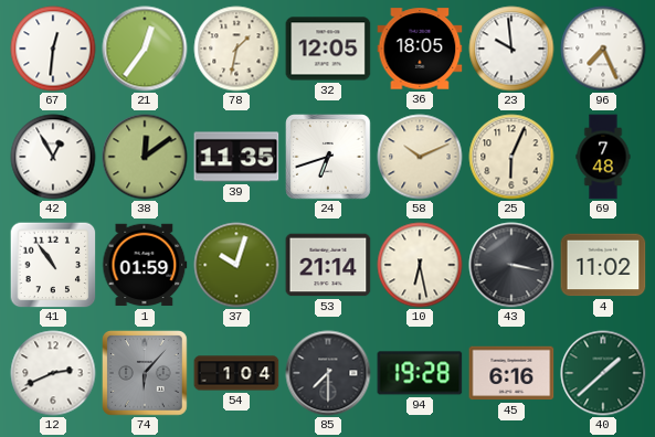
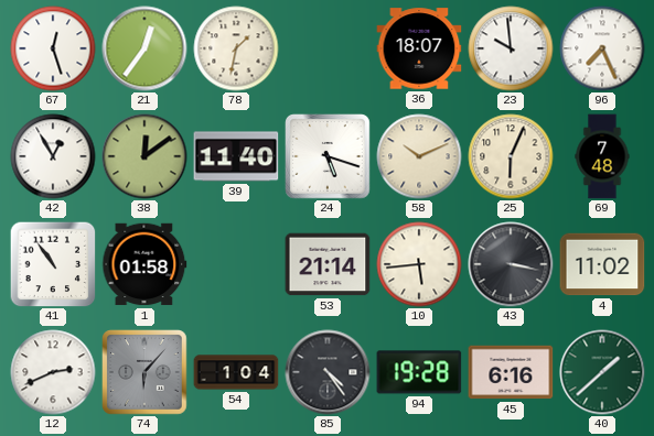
67: 12:31 -> 12:27
32: 12:05 -> none
36: 18:05 -> 18:07
39: 11:35 -> 11:40
24: 6:42 -> 5:18
1: 01:59 -> 01:58
37: 10:03 -> none
10: 6:28 -> 5:44
85: 7:30 -> 4:24
